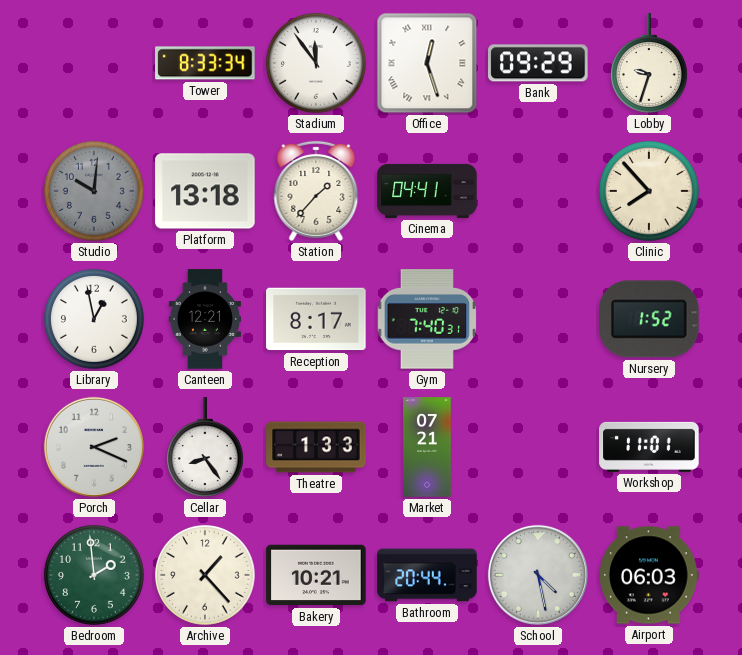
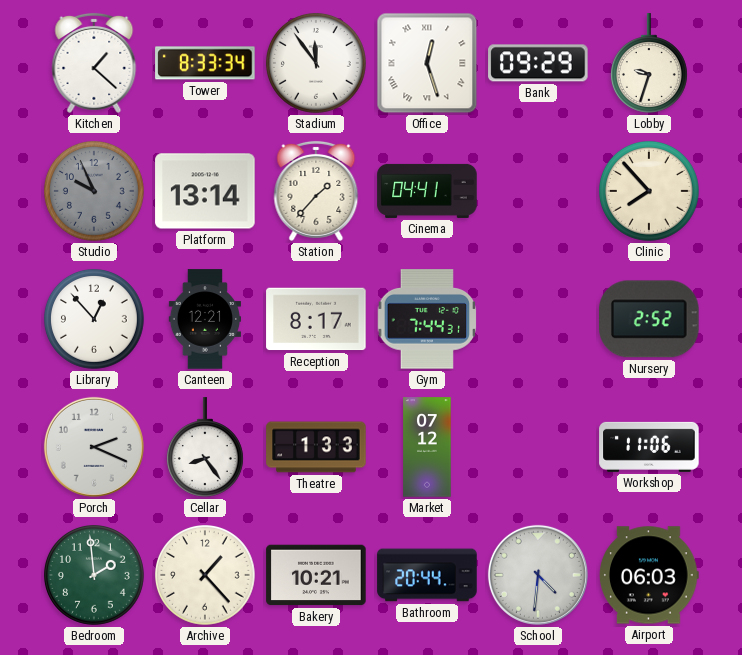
Kitchen: none -> 1:22
Studio: 10:01 -> 9:56
Platform: 13:18 -> 13:14
Library: 12:58 -> 12:53
Gym: 7:40 -> 7:44
Nursery: 1:52 -> 2:52
Market: 07:21 -> 07:12
Workshop: 11:01 -> 11:06
School: 4:28 -> 4:31
